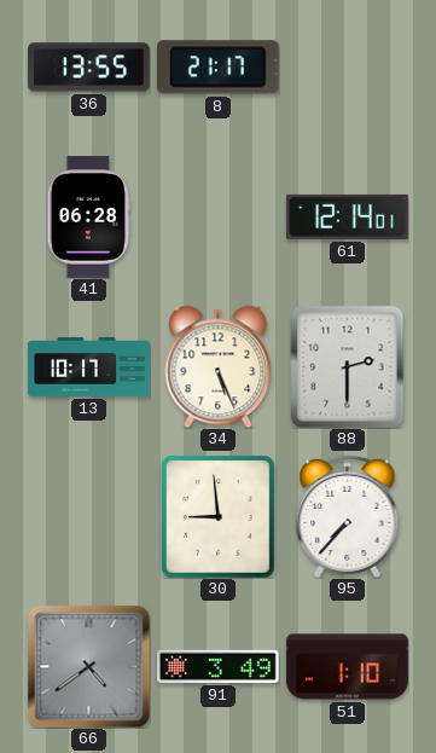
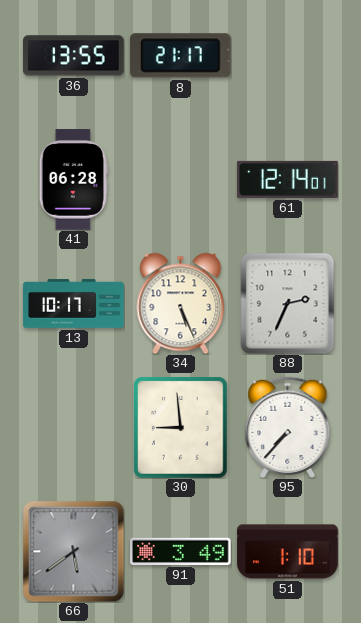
88: 2:30 -> 2:34
66: 4:39 -> 5:39
